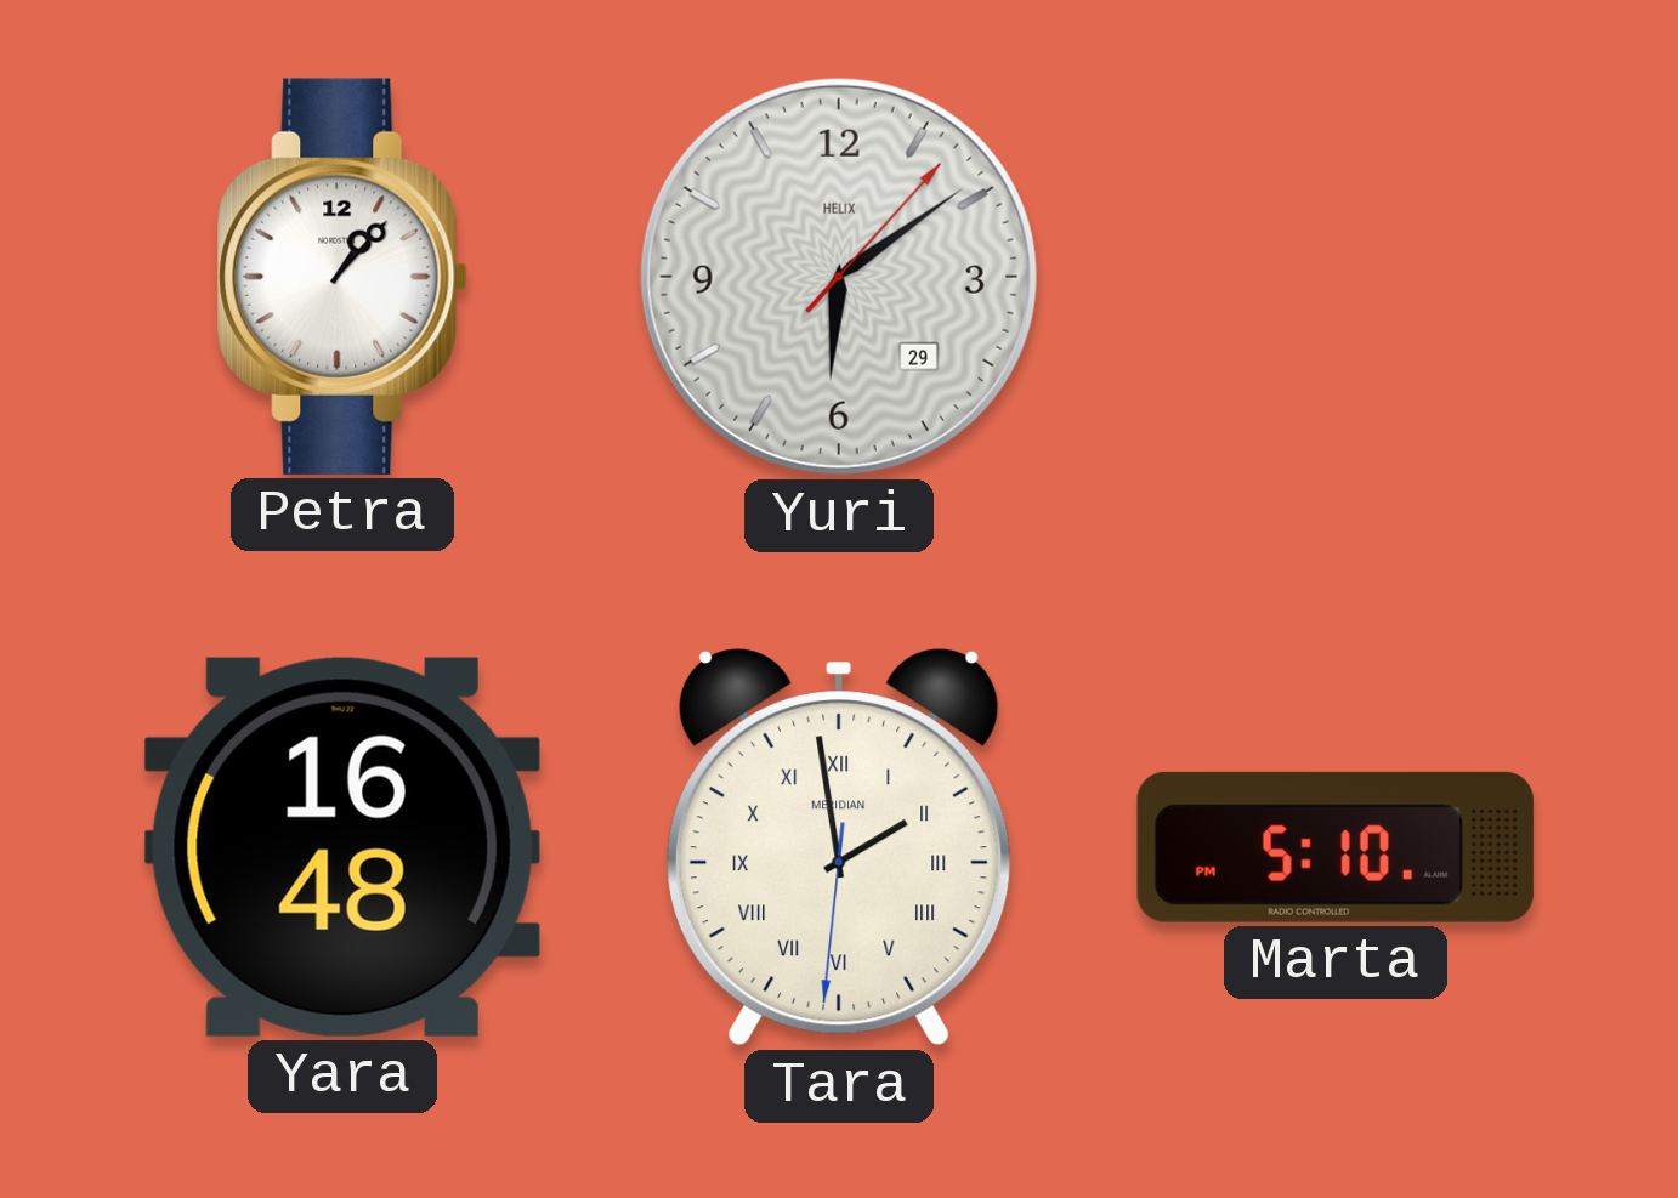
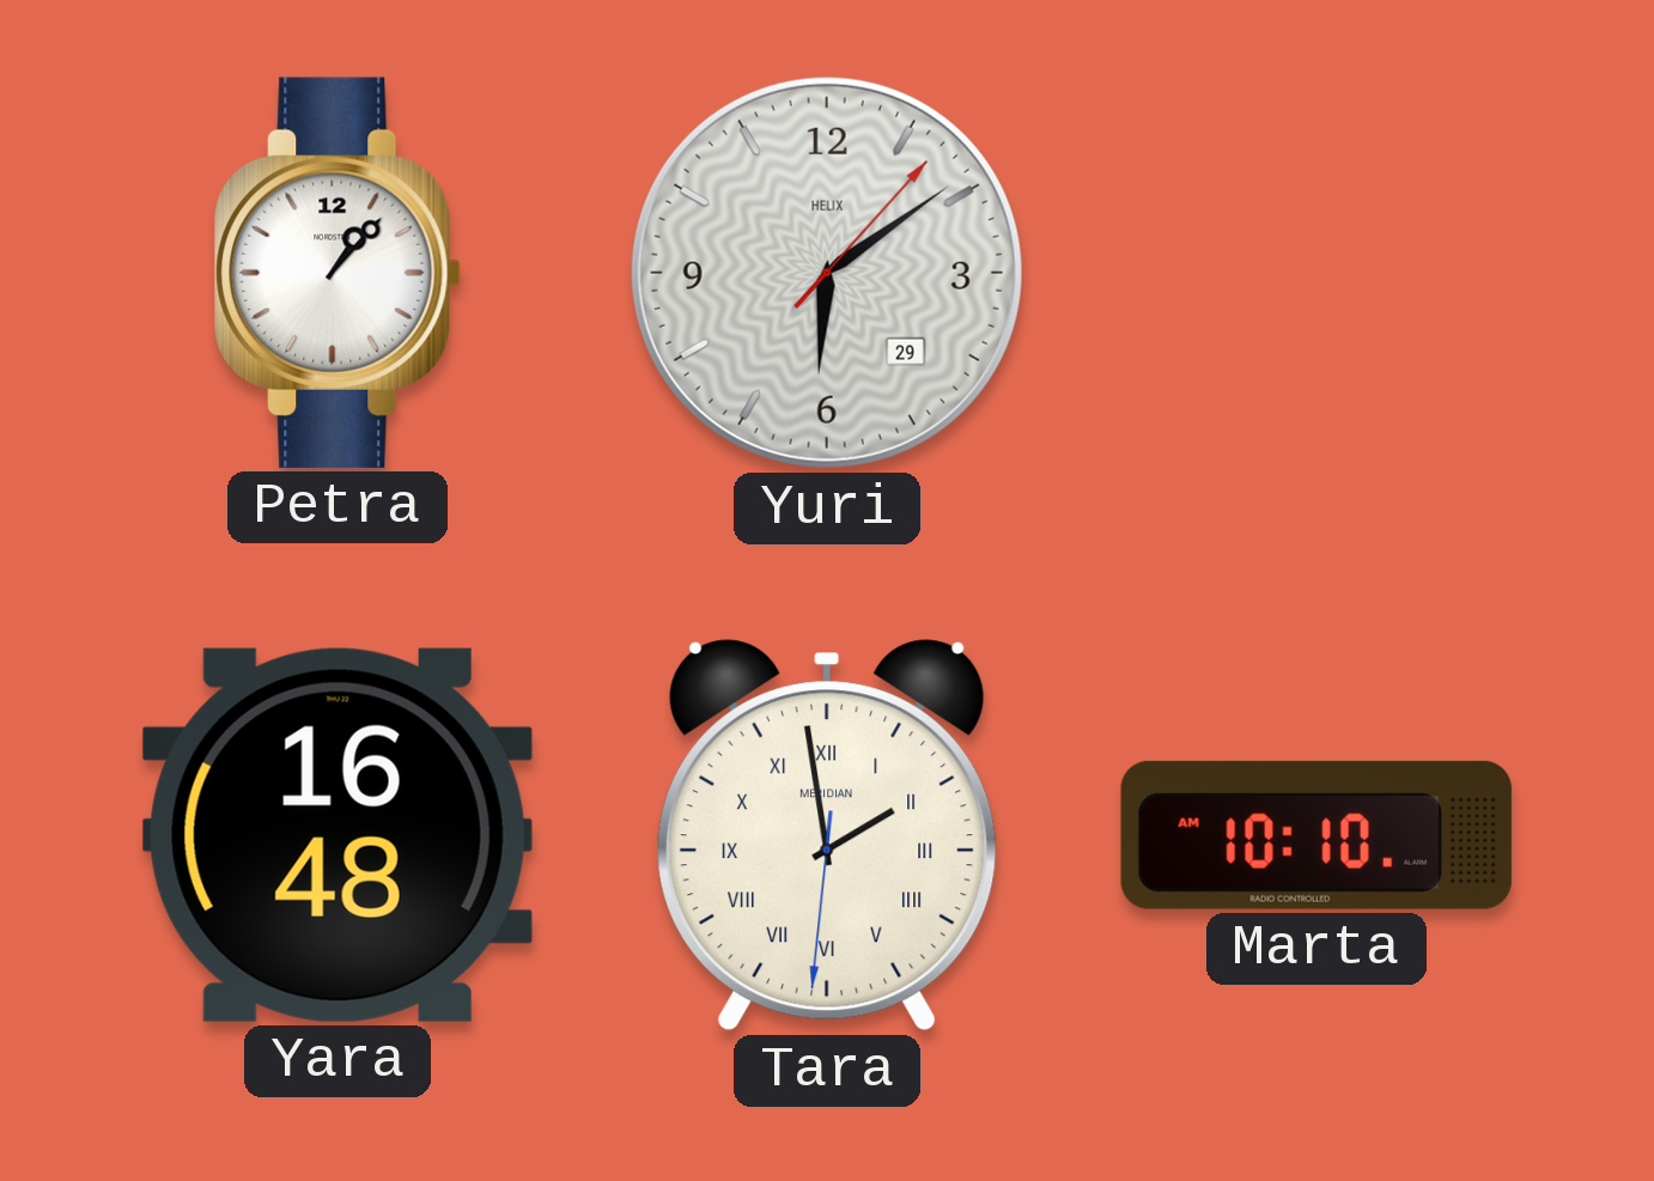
Marta: 5:10 -> 10:10
